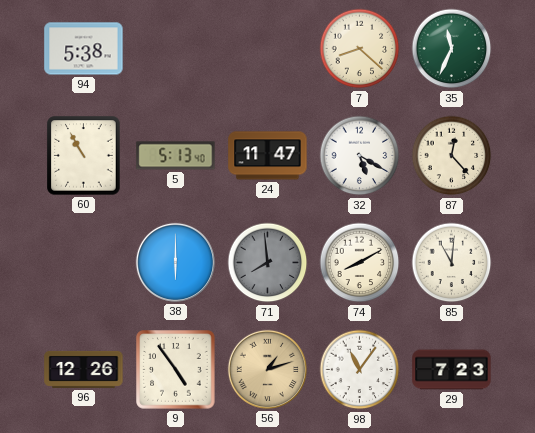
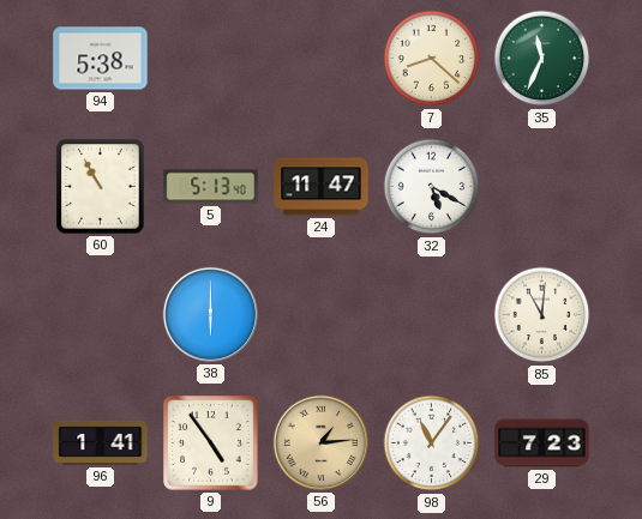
87: 12:23 -> none
71: 7:59 -> none
74: 8:10 -> none
96: 12:26 -> 1:41
56: 1:12 -> 1:14
